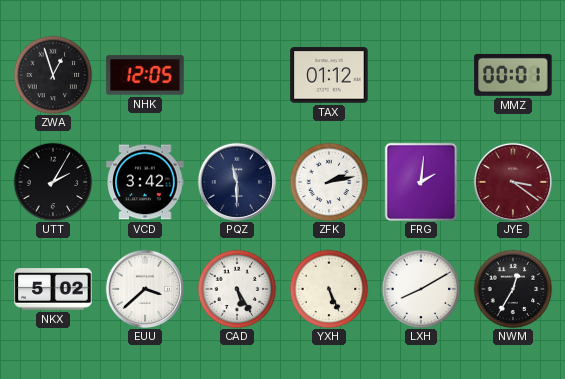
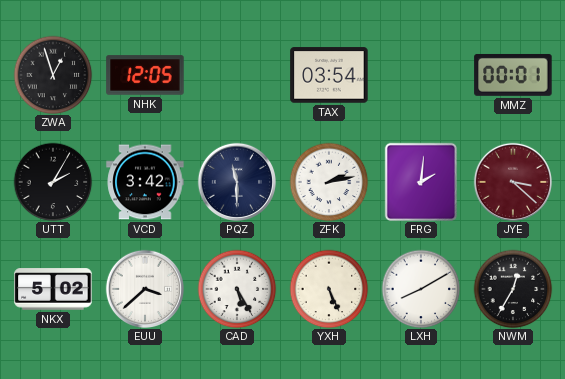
TAX: 01:12 -> 03:54
JYE: 3:21 -> 3:22
